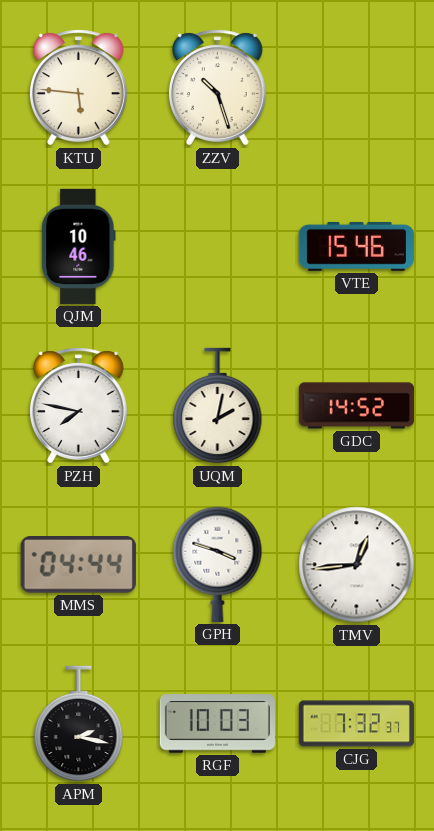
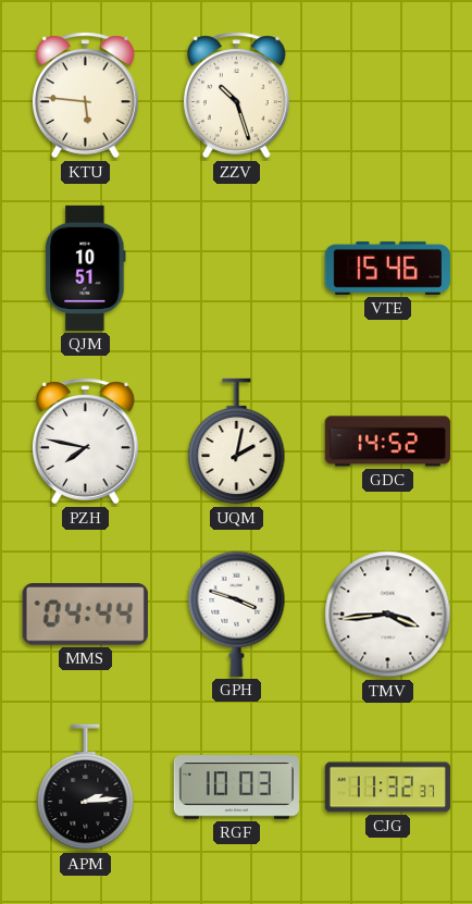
QJM: 10:46 -> 10:51
TMV: 12:44 -> 3:44
APM: 2:17 -> 2:14
CJG: 7:32 -> 11:32
